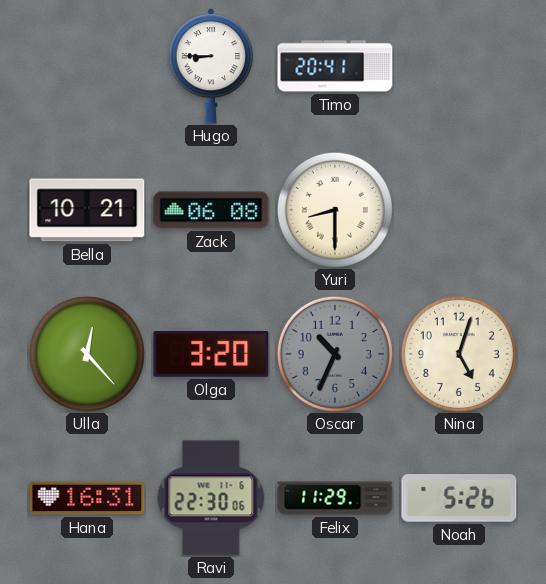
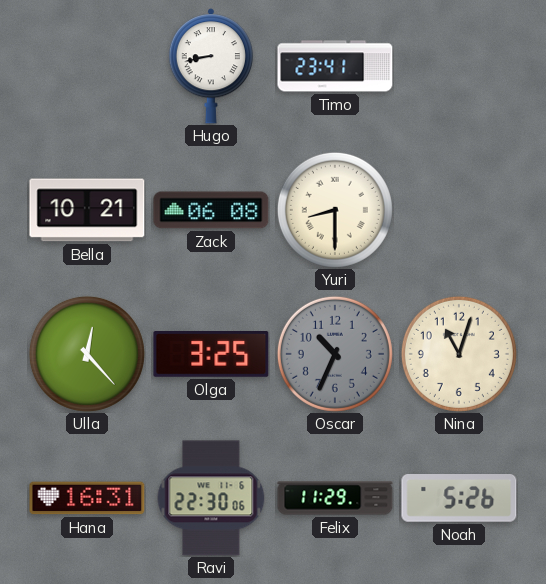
Hugo: 8:45 -> 8:43
Timo: 20:41 -> 23:41
Olga: 3:20 -> 3:25
Nina: 5:03 -> 11:03
